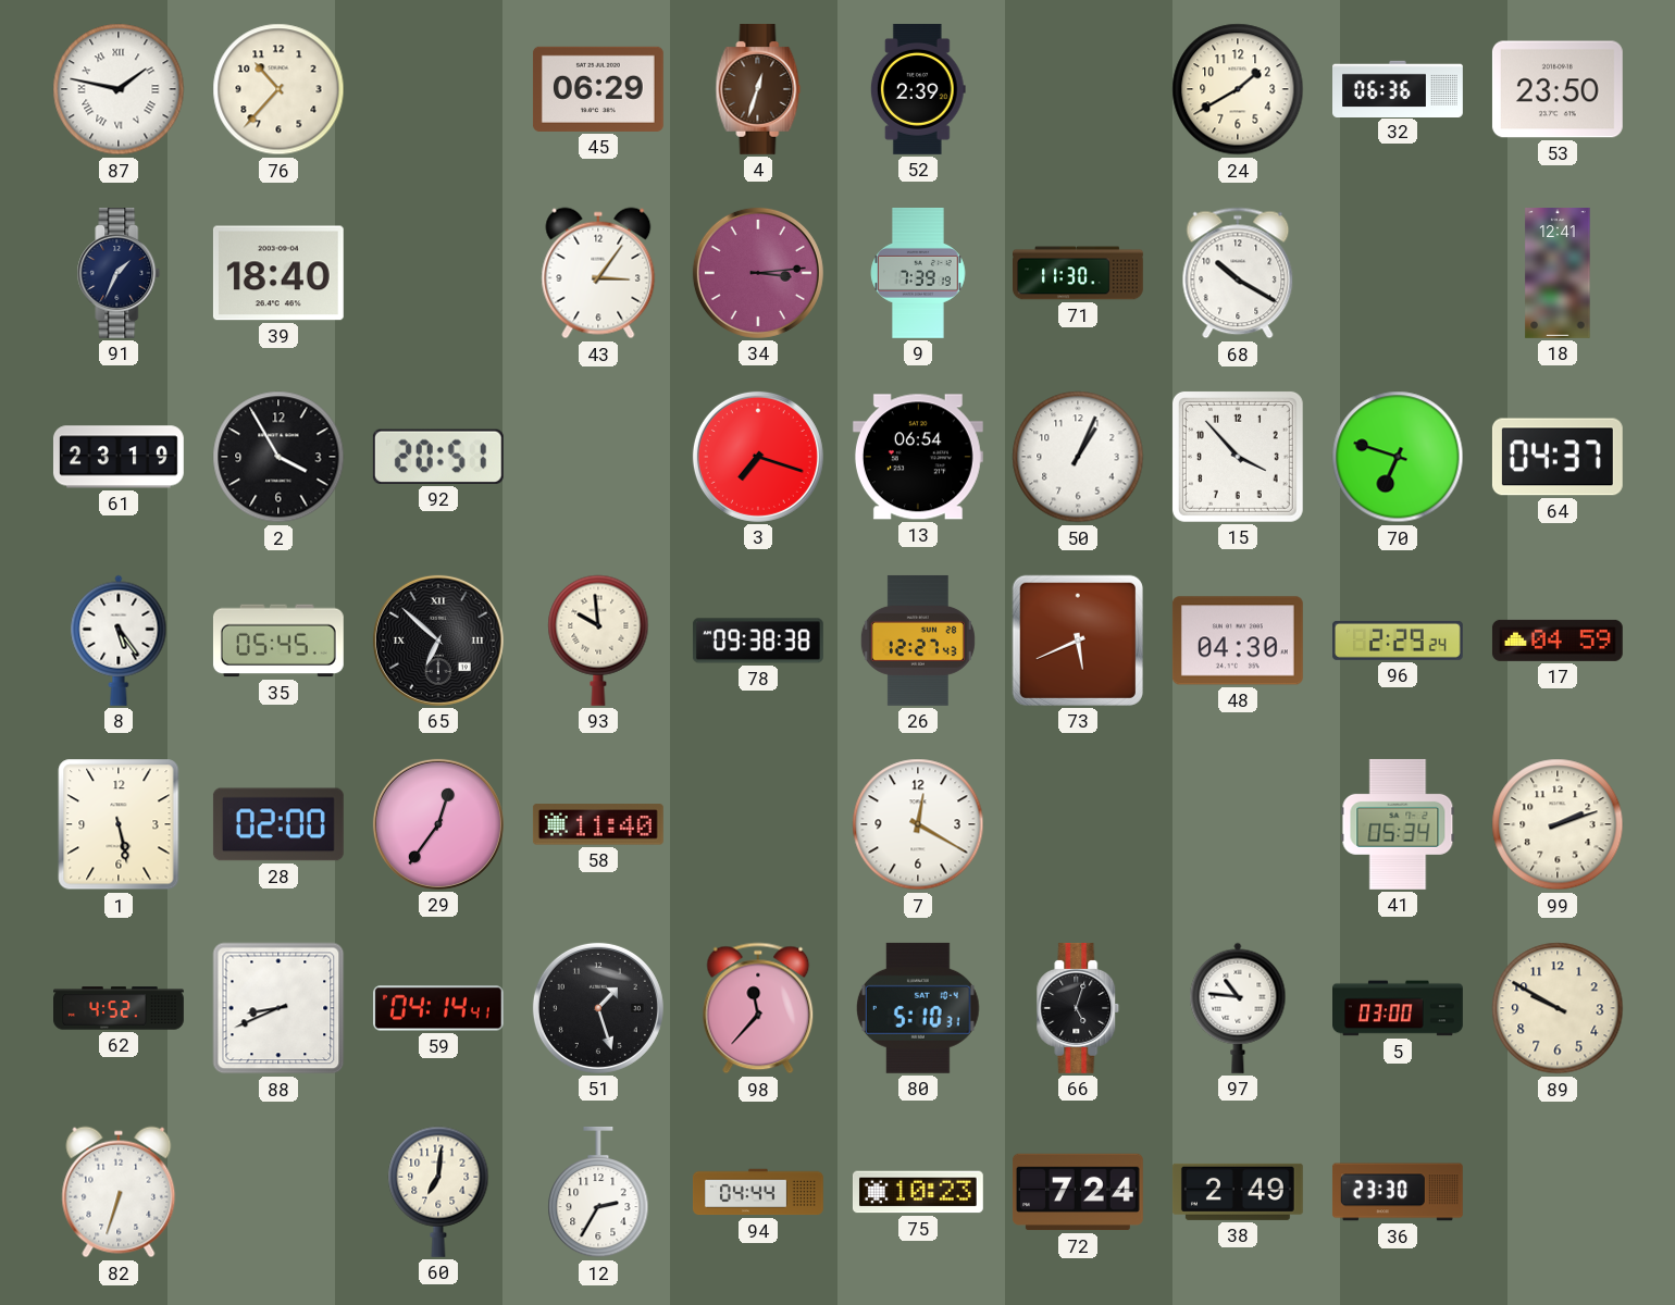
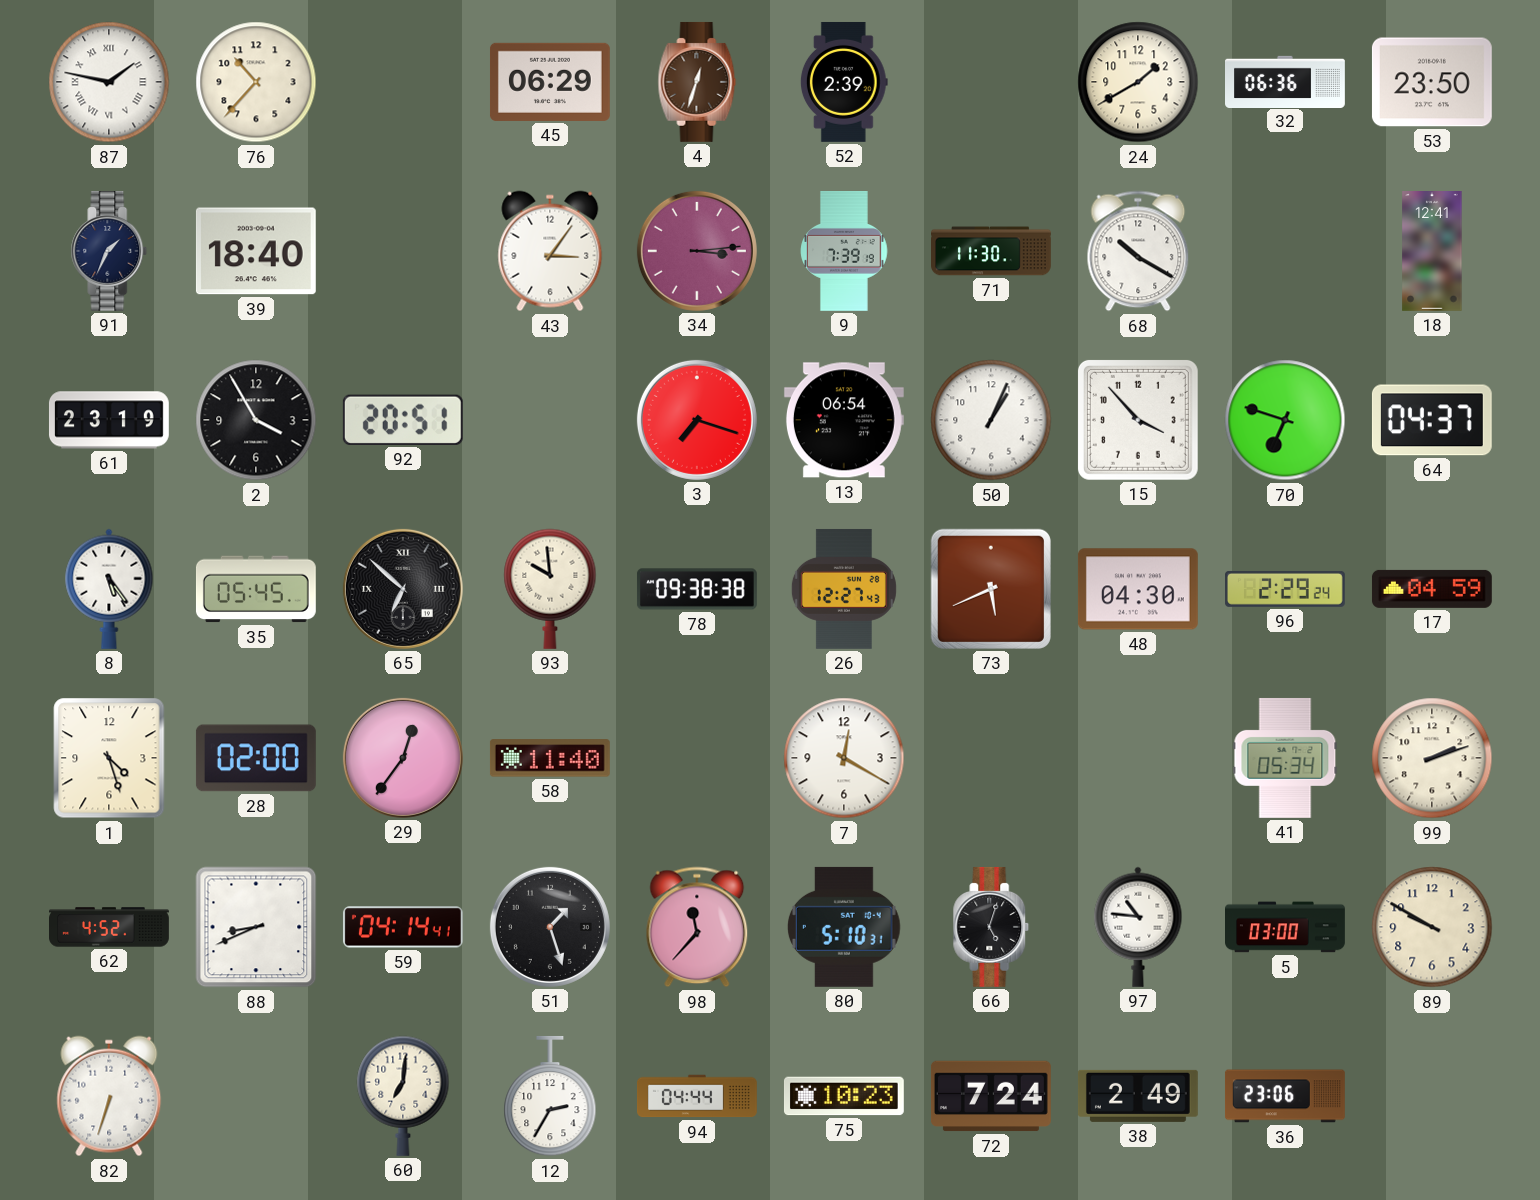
1: 5:28 -> 4:27
36: 23:30 -> 23:06
